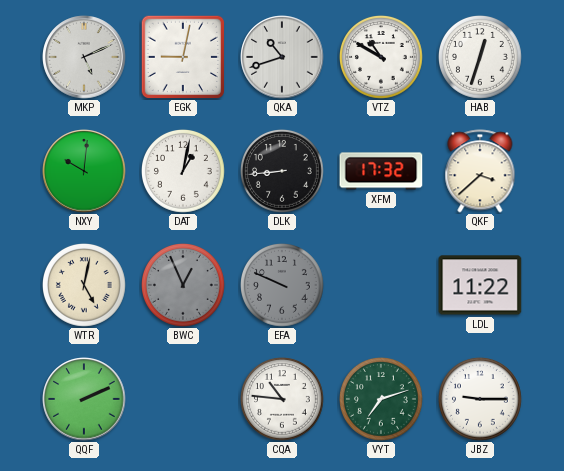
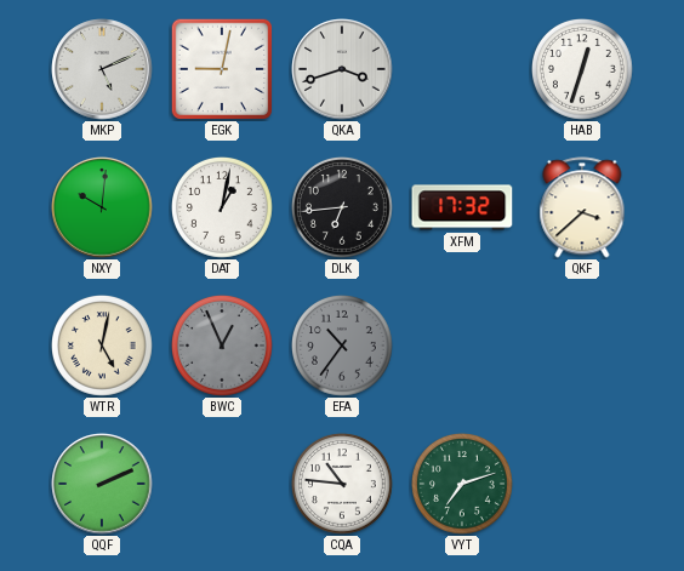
QKA: 10:42 -> 3:42
VTZ: 10:50 -> none
DLK: 8:44 -> 6:44
EFA: 9:49 -> 10:36
LDL: 11:22 -> none
JBZ: 9:15 -> none
